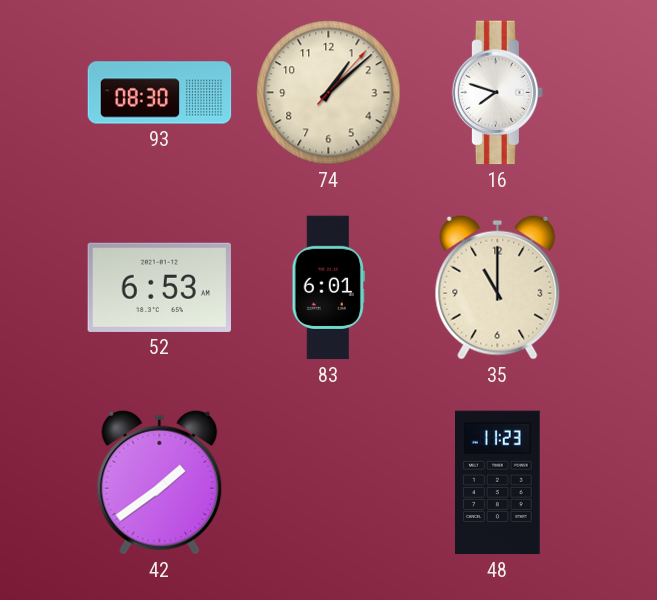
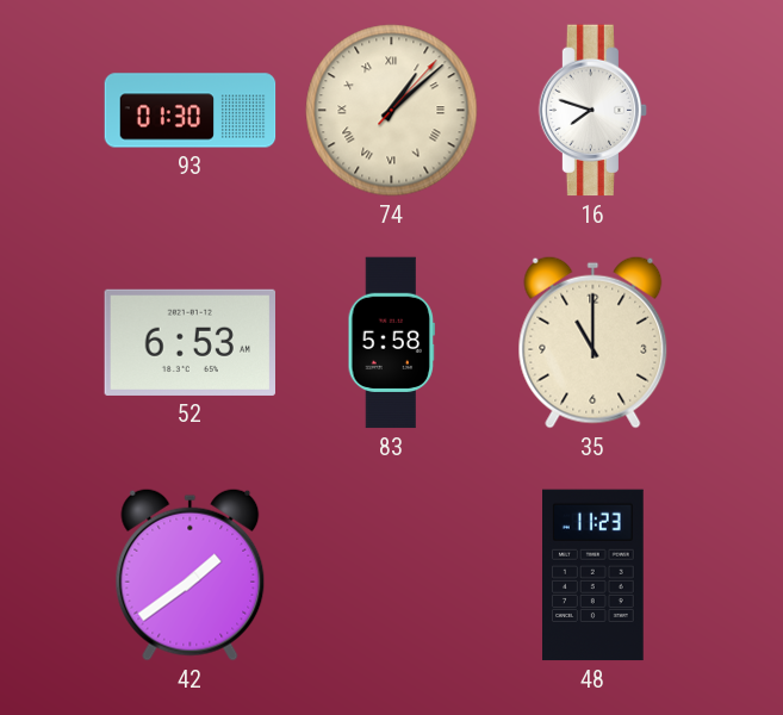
93: 08:30 -> 01:30
74 numerals: Arabic -> Roman
83: 6:01 -> 5:58
